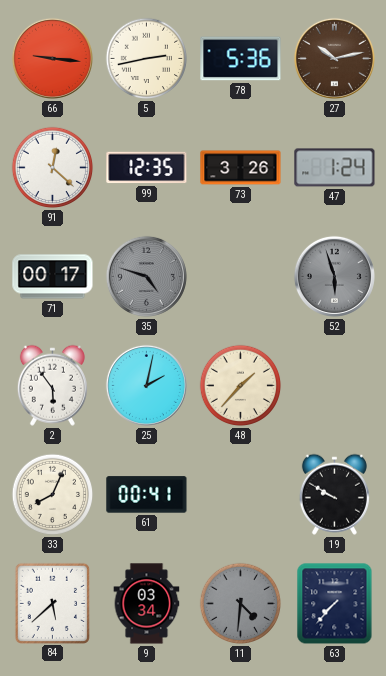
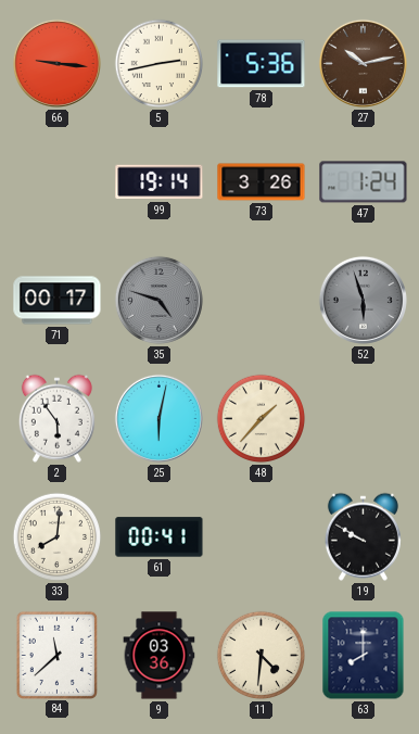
91: 12:22 -> none
99: 12:35 -> 19:14
25: 2:02 -> 6:02
33: 8:04 -> 8:01
84: 5:38 -> 11:38
9: 03:34 -> 03:36
11 dial: grey -> cream
63: 7:37 -> 8:00
